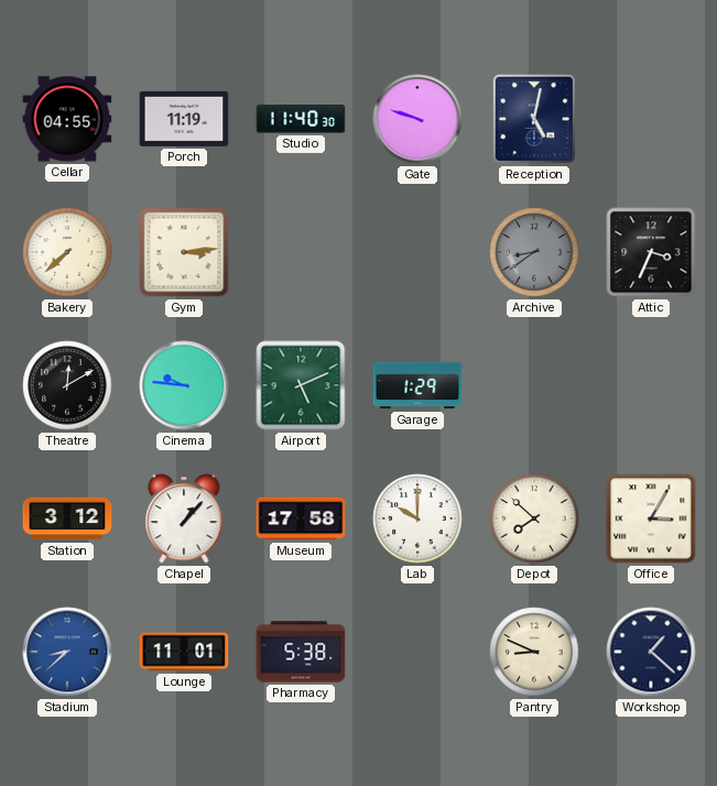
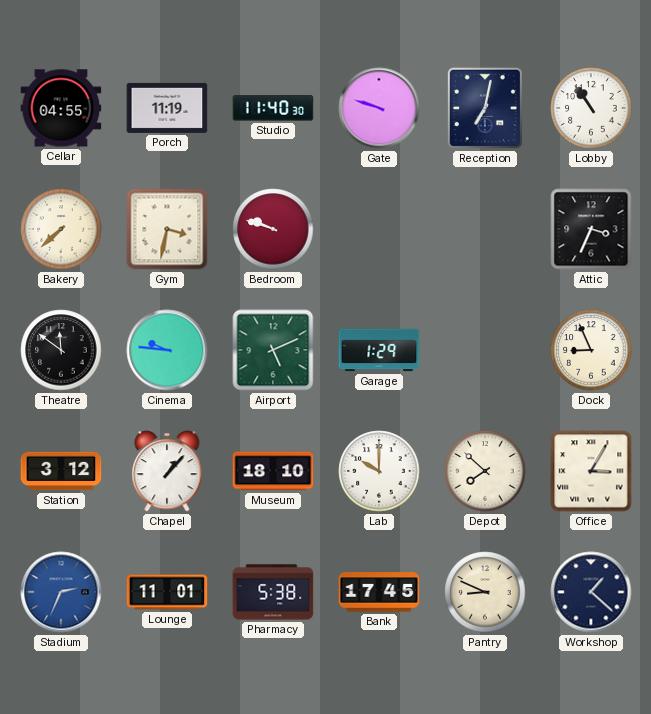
Reception: 5:02 -> 7:02
Lobby: none -> 10:54
Gym: 3:14 -> 3:32
Bedroom: none -> 9:48
Archive: 8:39 -> none
Theatre: 12:10 -> 11:51
Dock: none -> 8:56
Museum: 17:58 -> 18:10
Stadium: 8:38 -> 2:34
Bank: none -> 17:45
